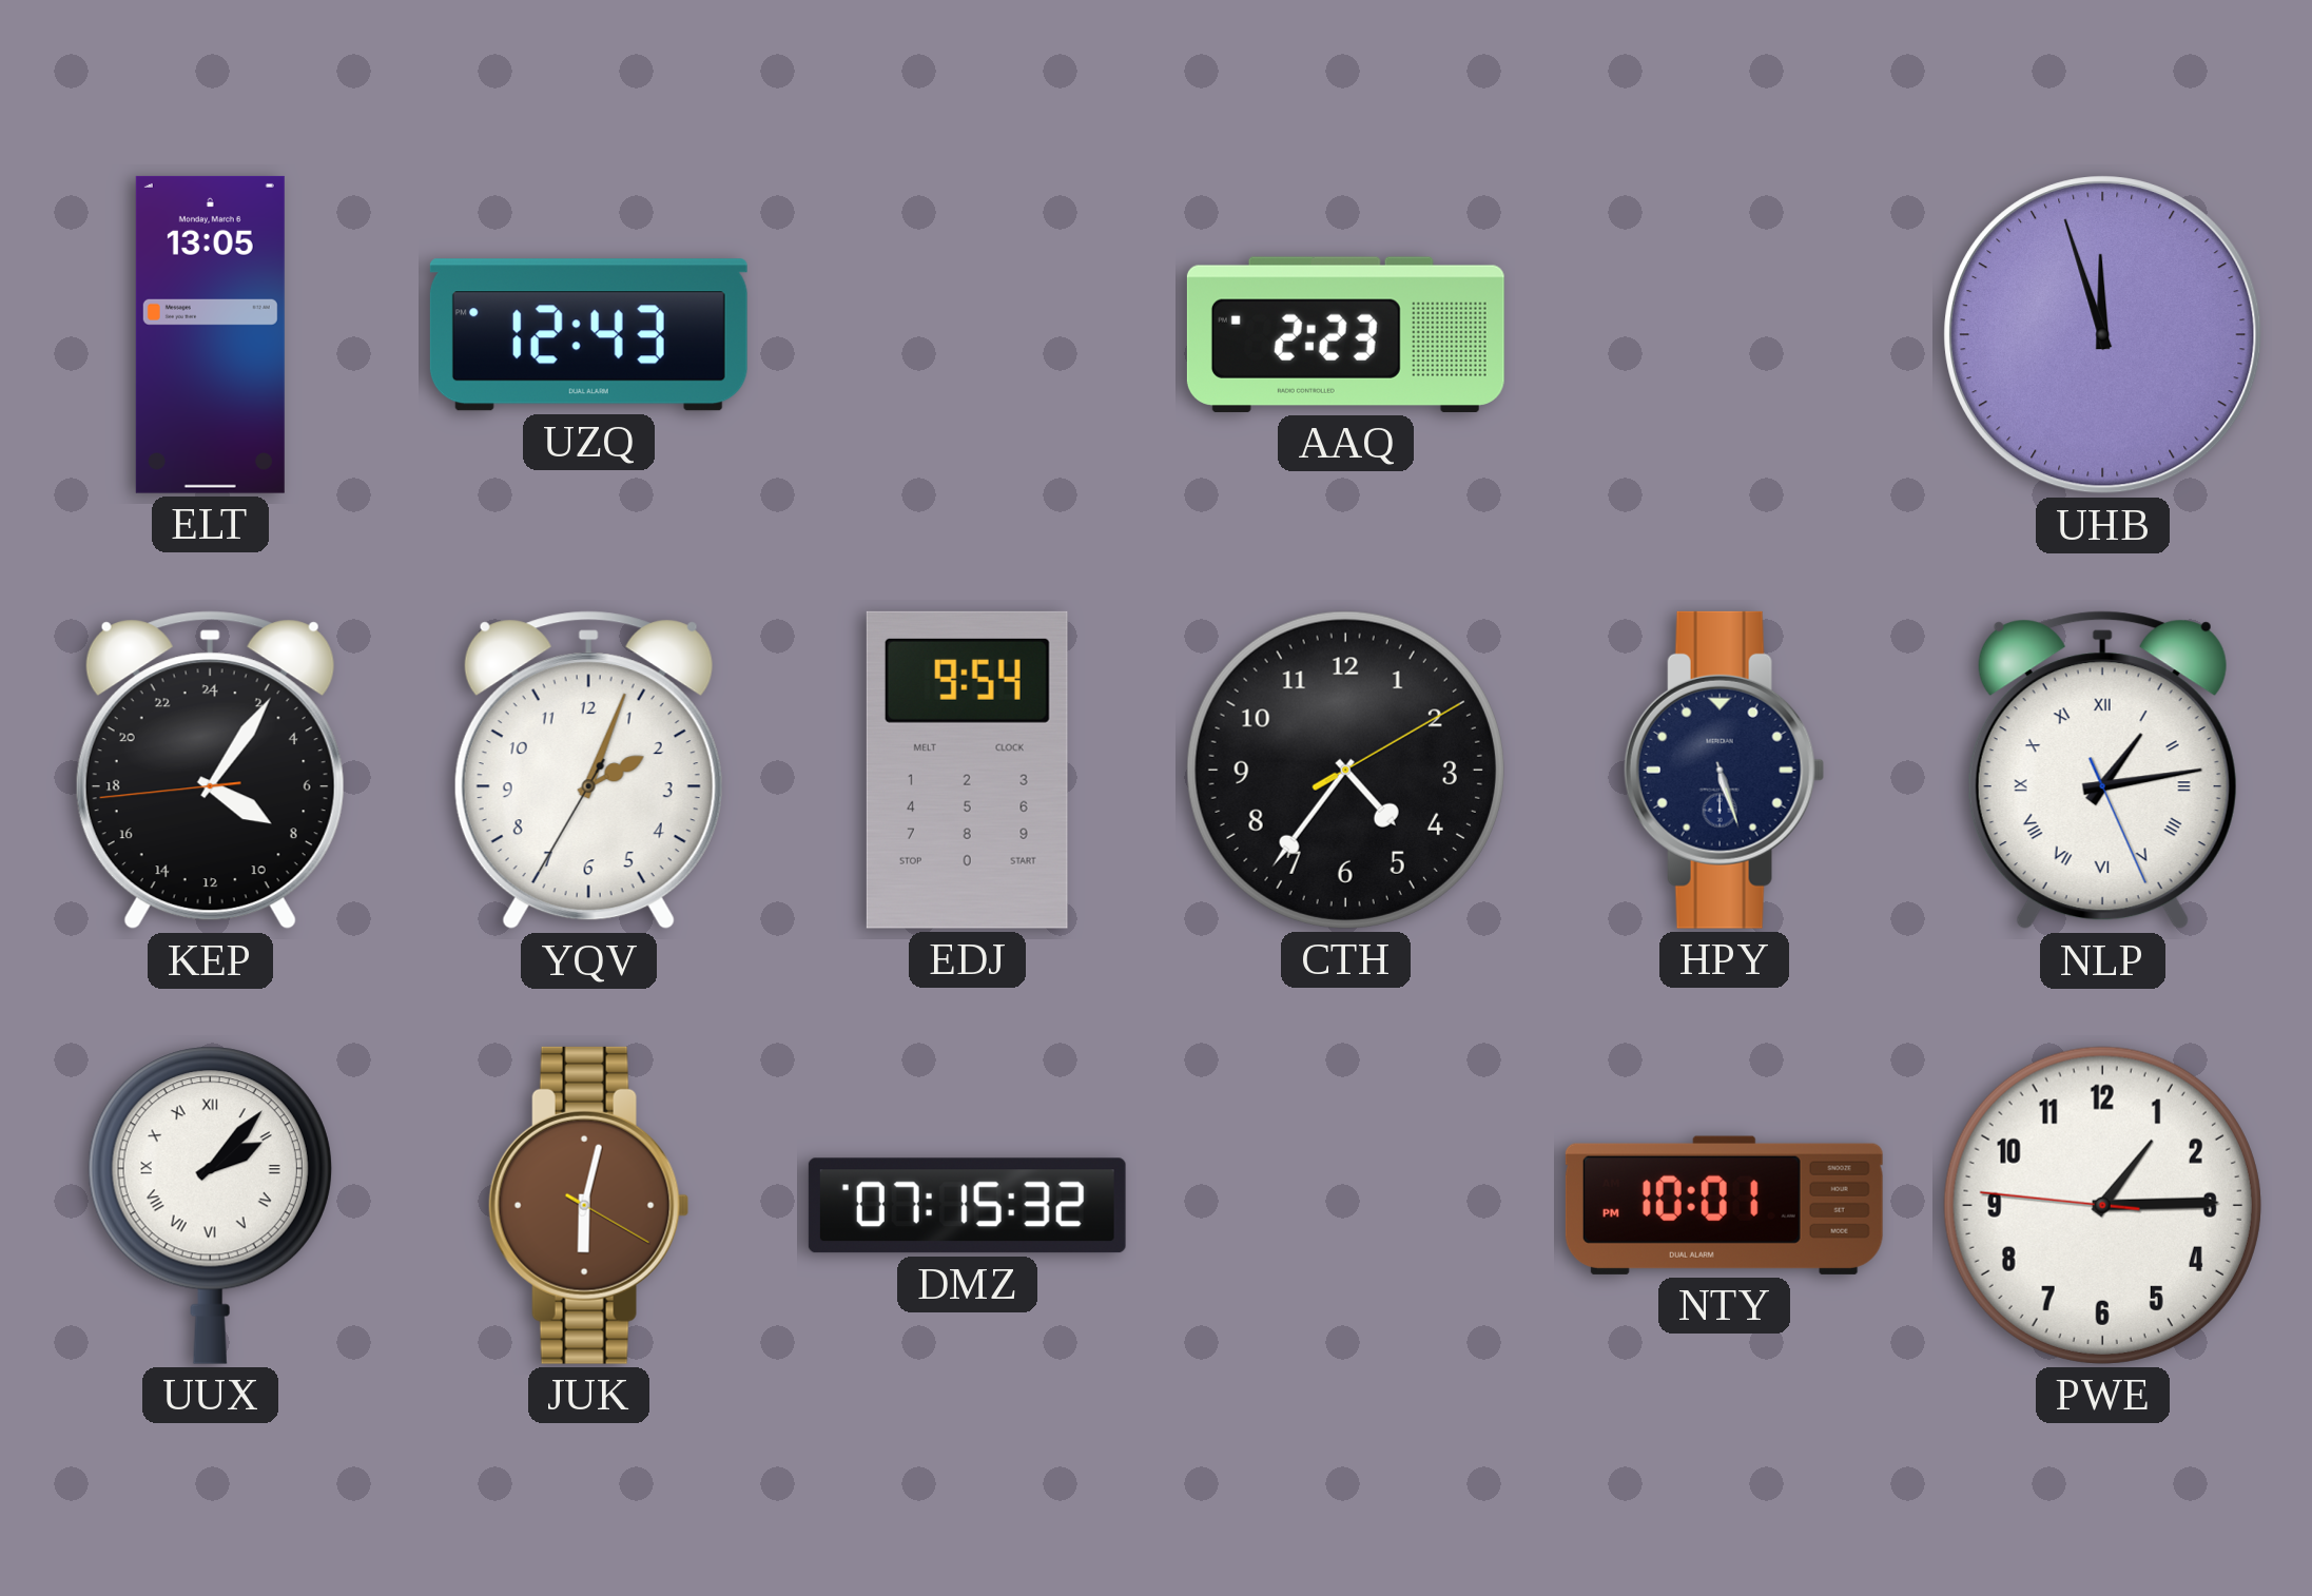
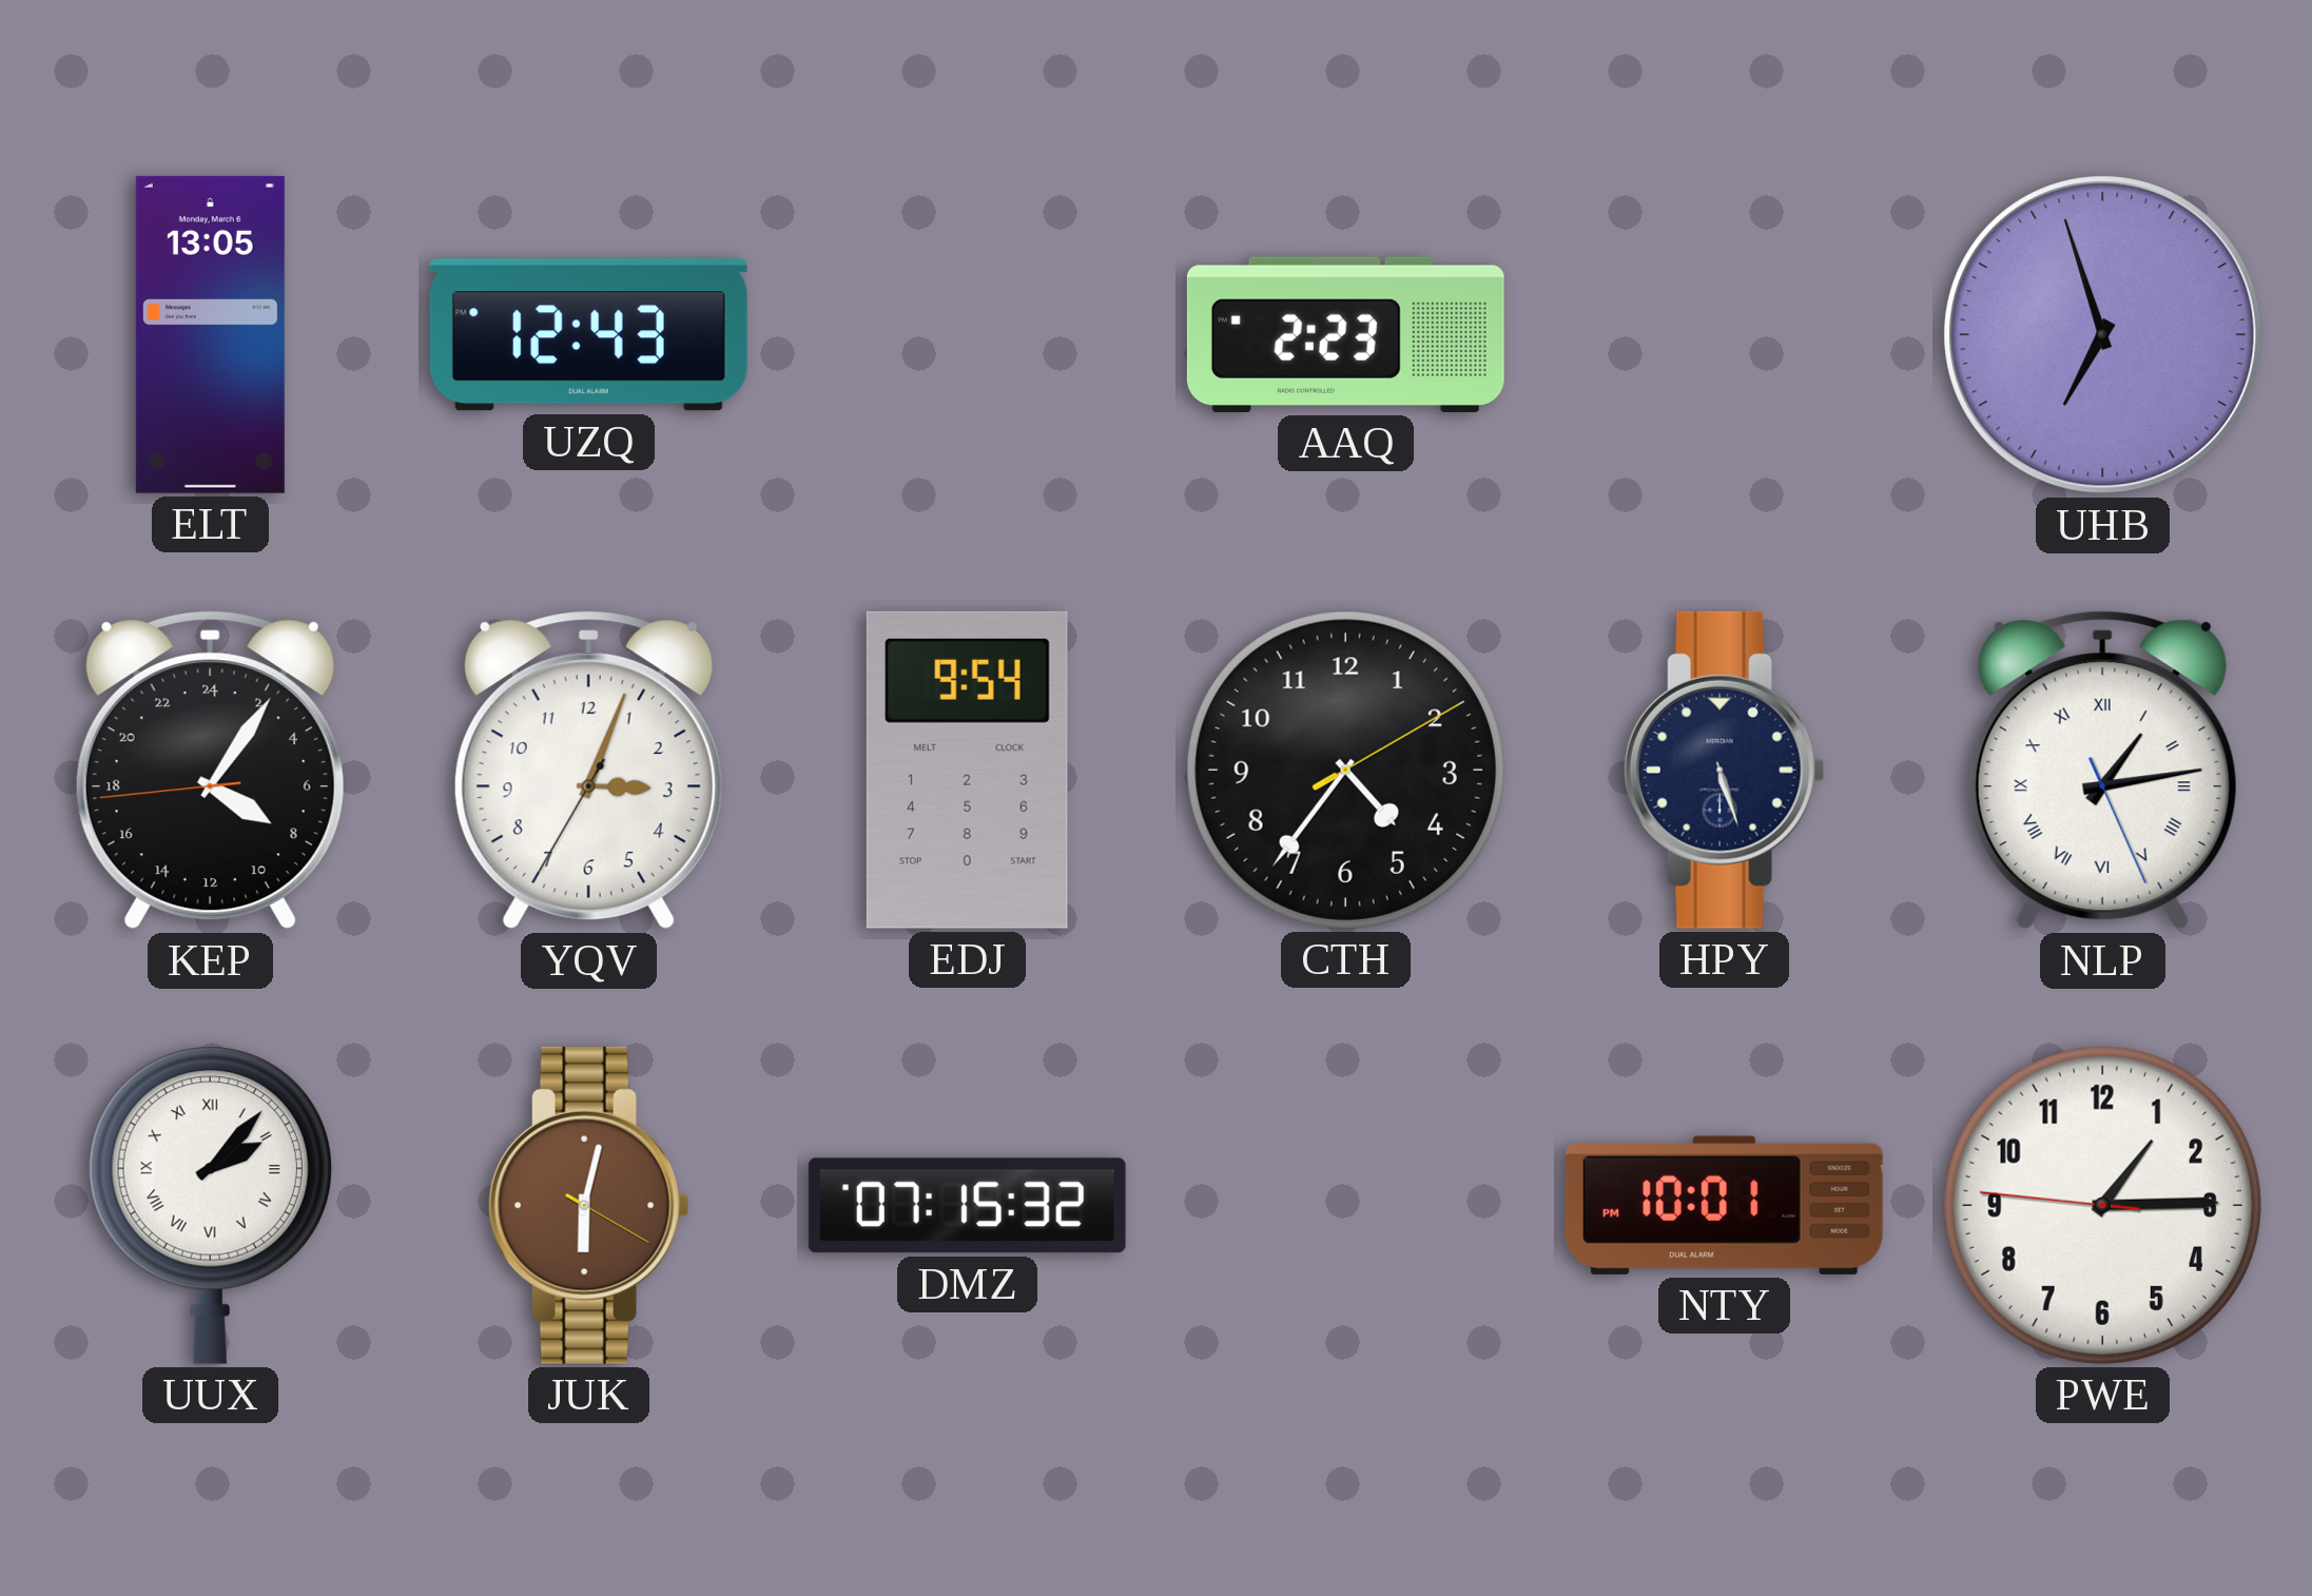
UHB: 11:57 -> 6:57
YQV: 2:03 -> 3:03
